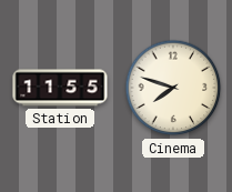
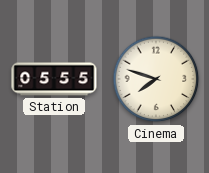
Station: 11:55 -> 05:55
